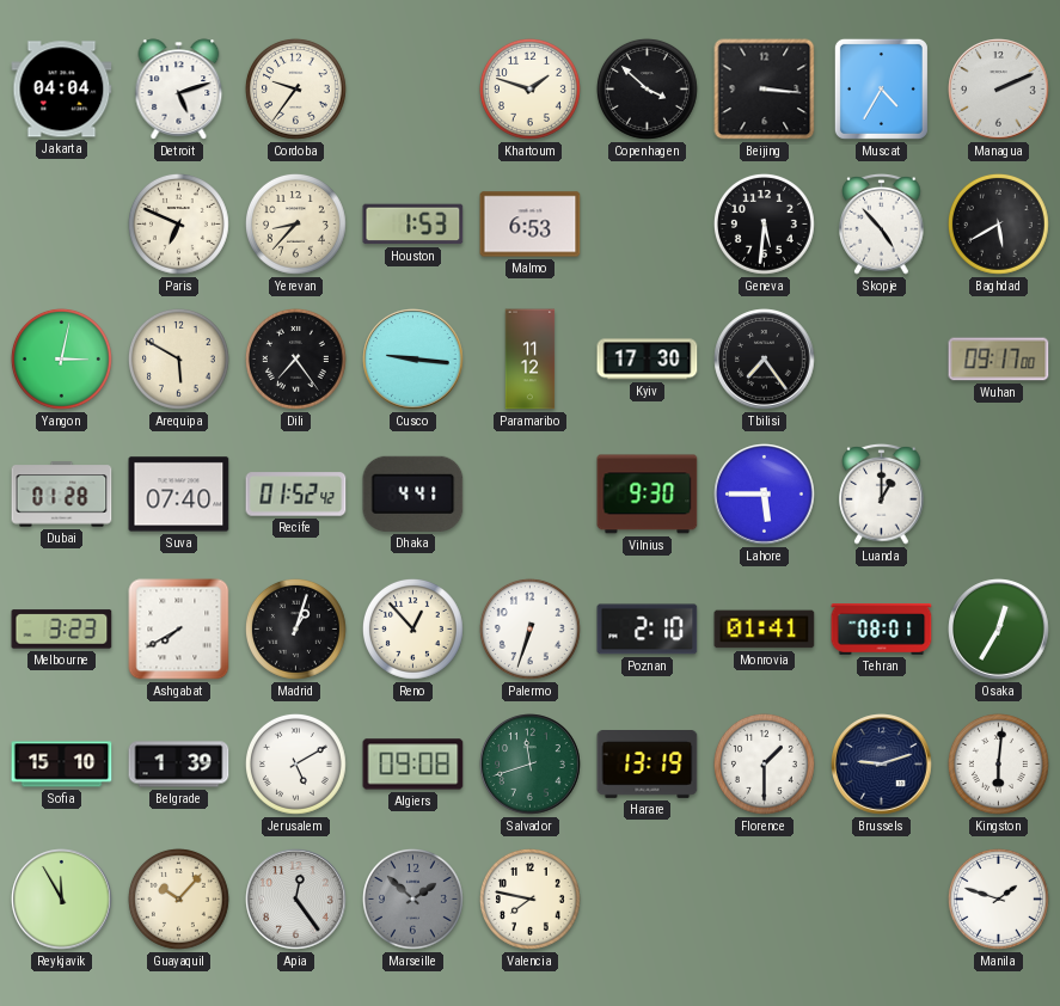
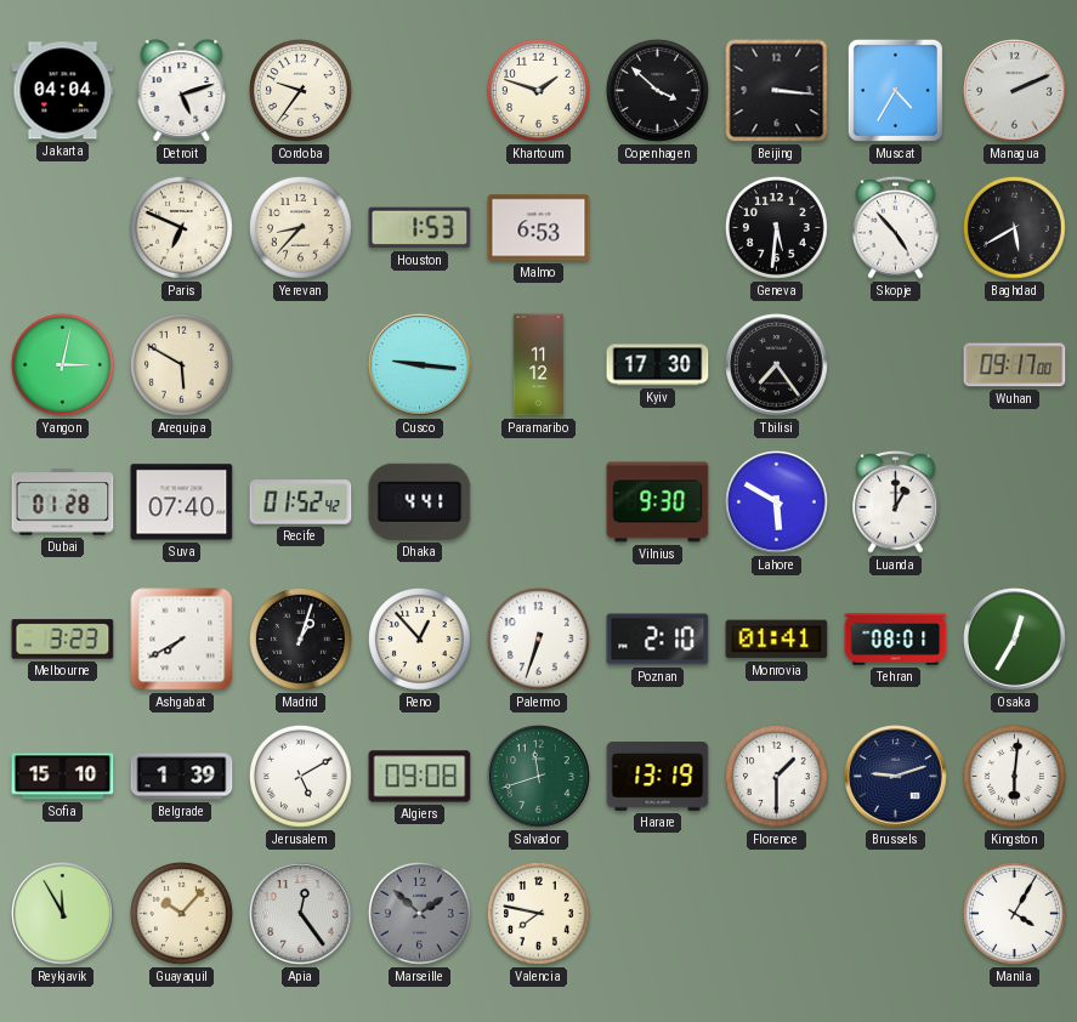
Dili: 7:24 -> none
Lahore: 5:45 -> 5:50
Manila: 1:48 -> 4:05
